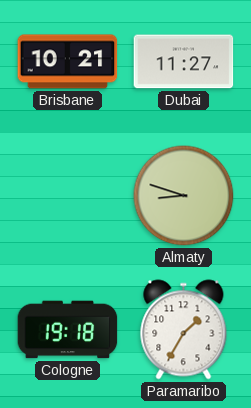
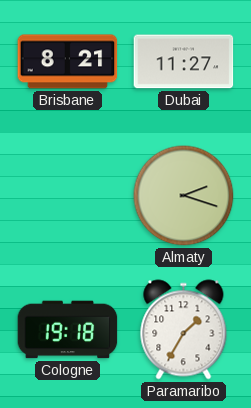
Brisbane: 10:21 -> 8:21
Almaty: 8:48 -> 2:18
